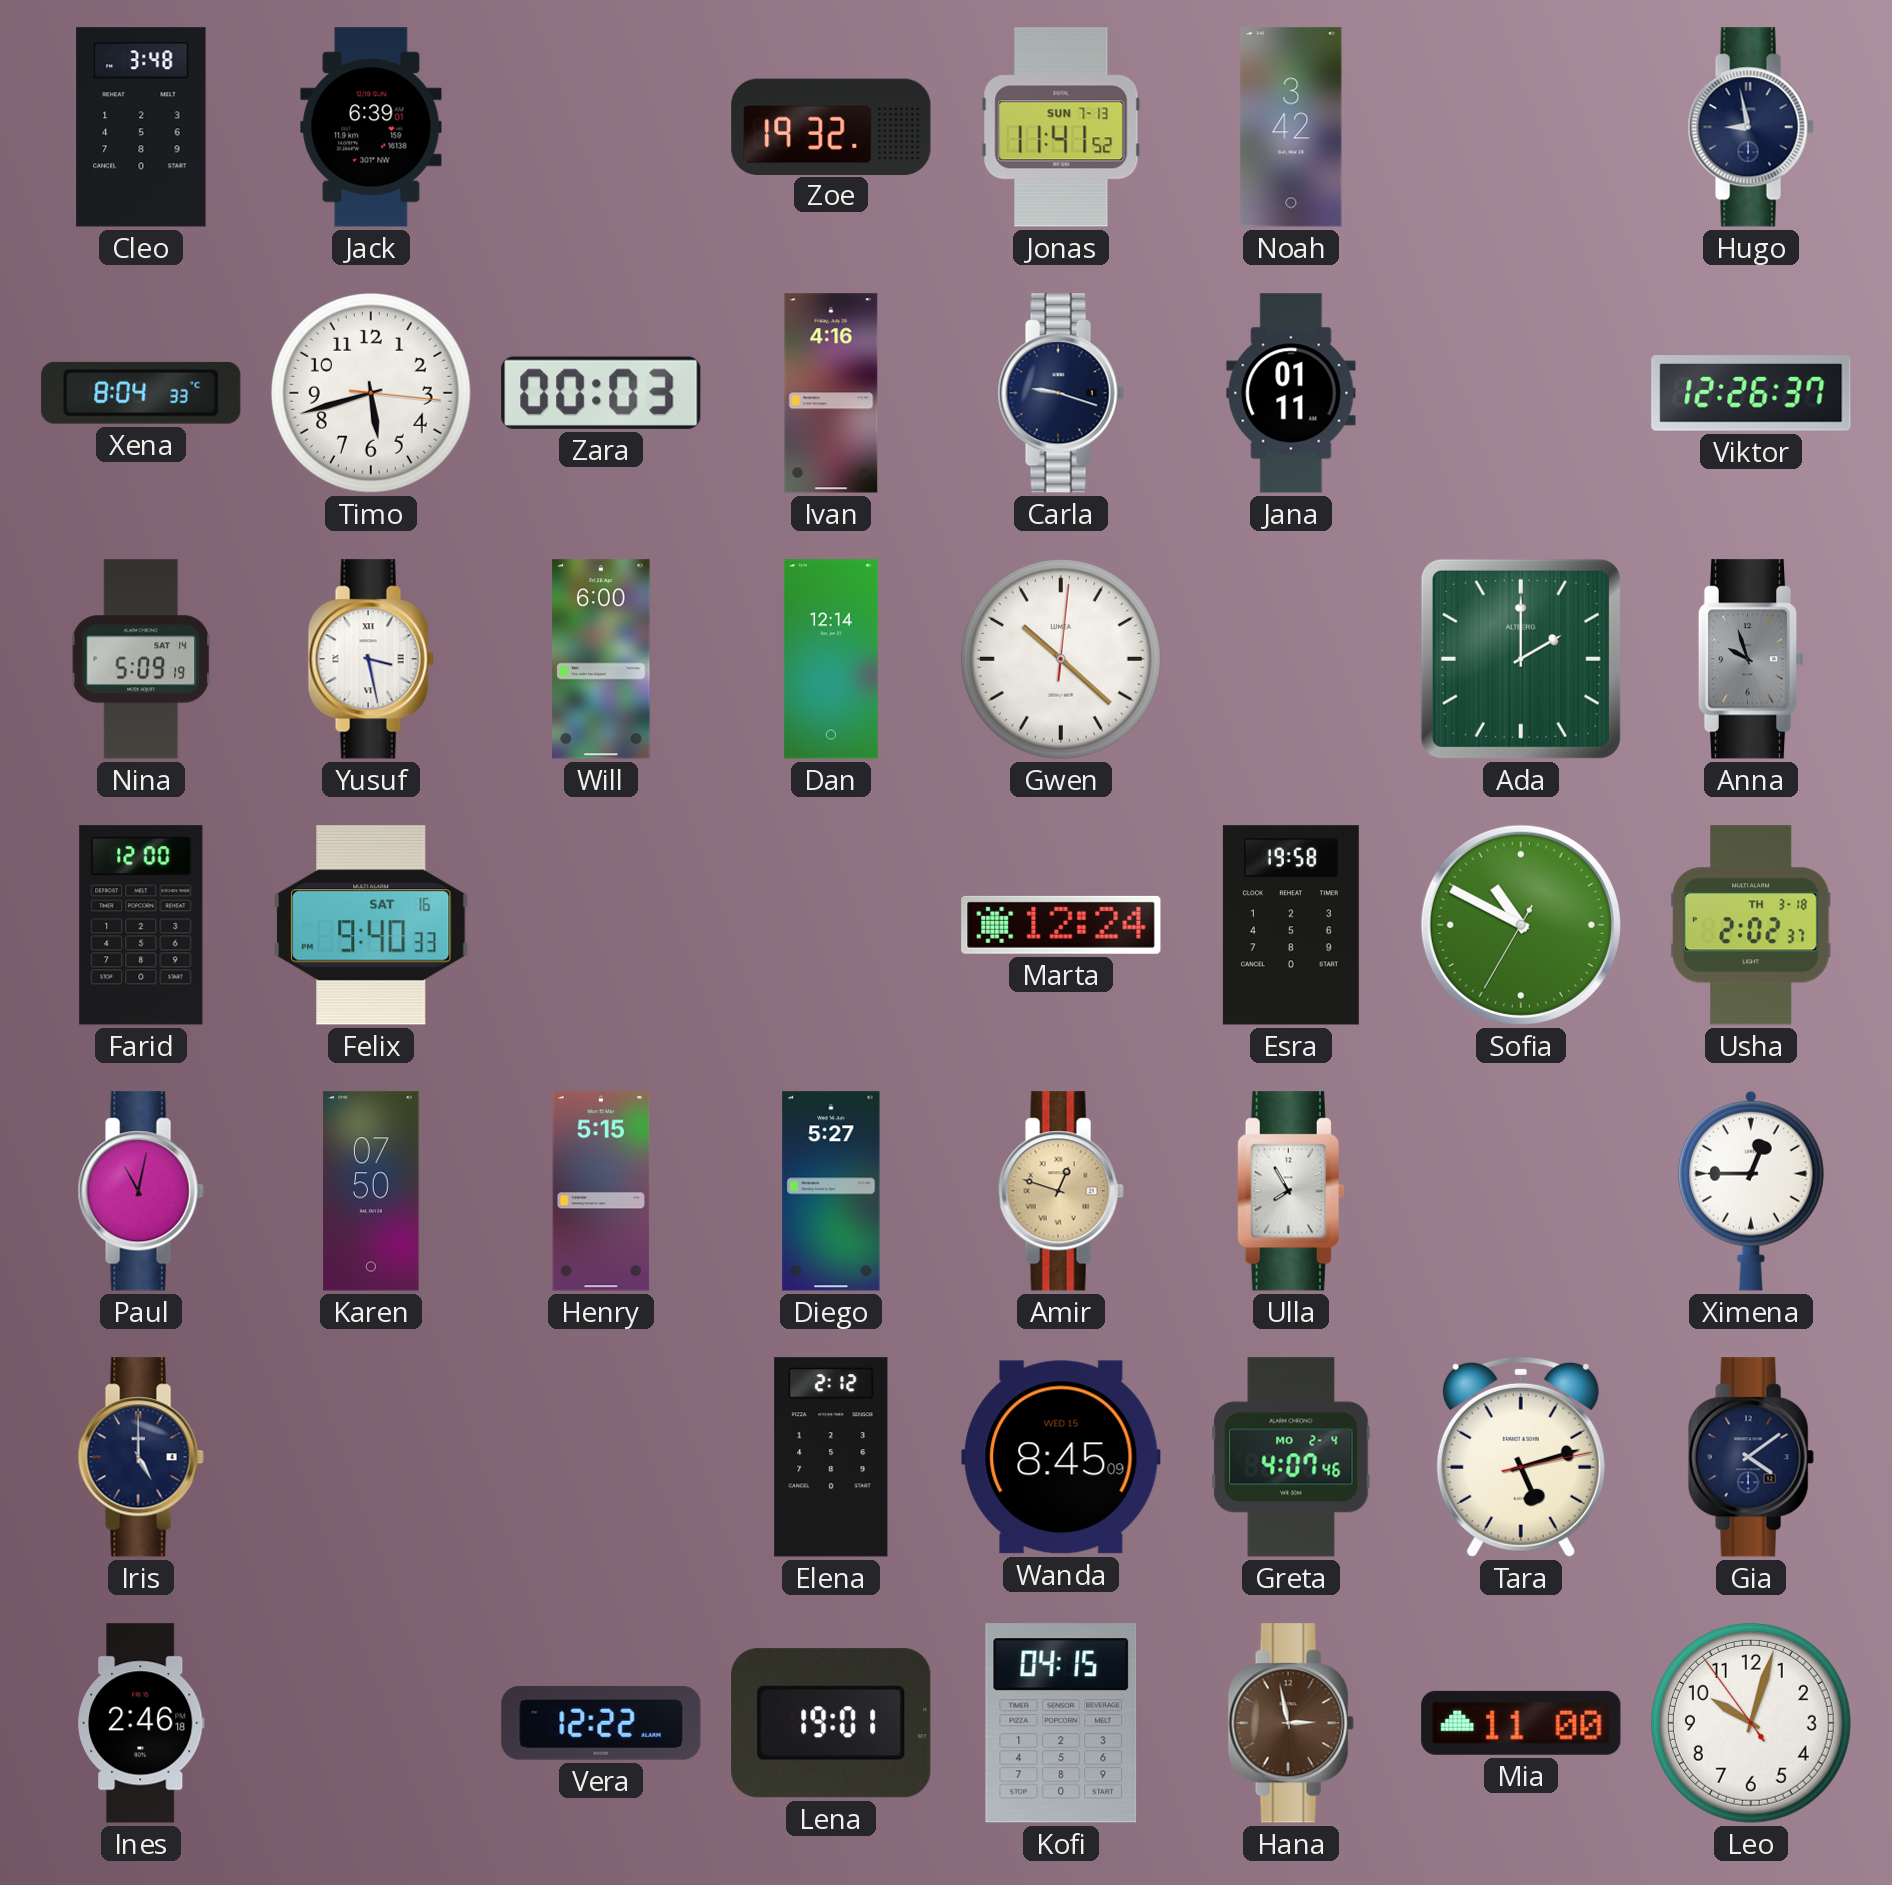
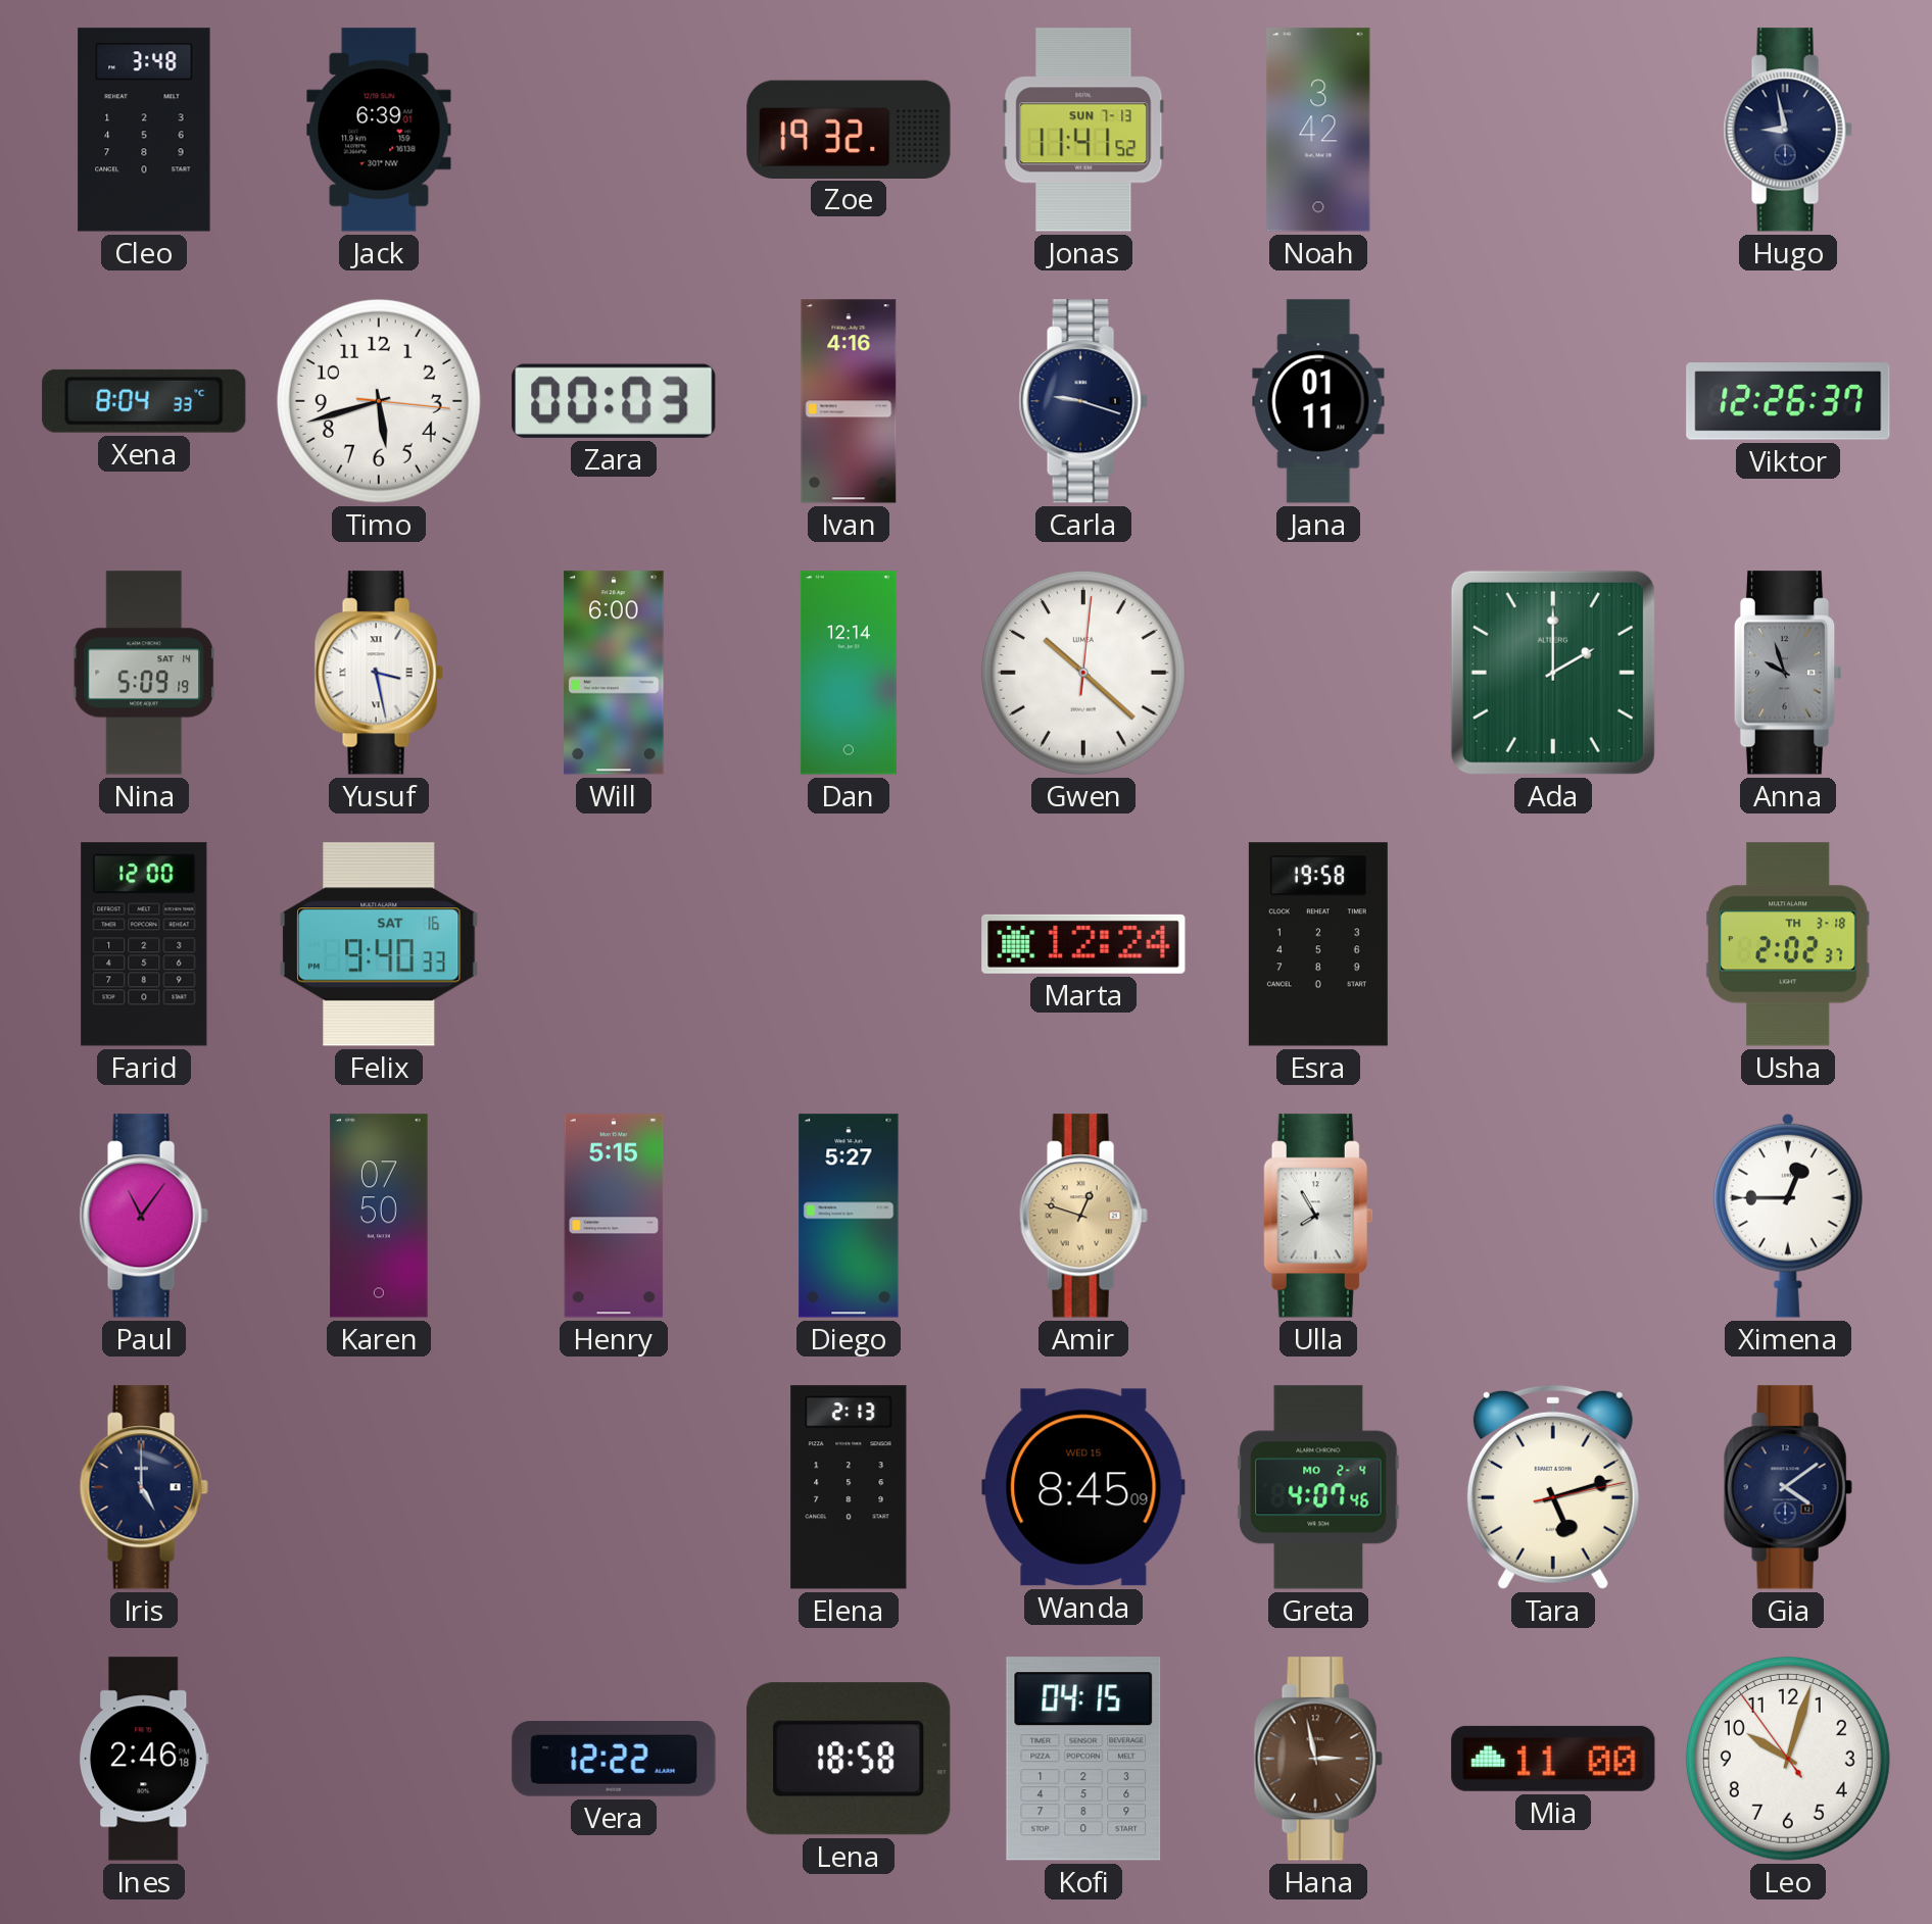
Sofia: 10:49 -> none
Paul: 11:02 -> 11:06
Elena: 2:12 -> 2:13
Lena: 19:01 -> 18:58
